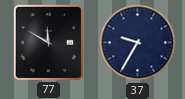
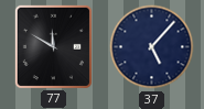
37: 9:35 -> 5:07
